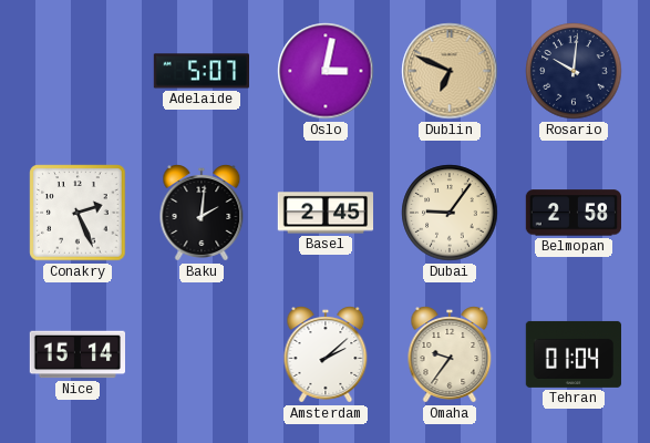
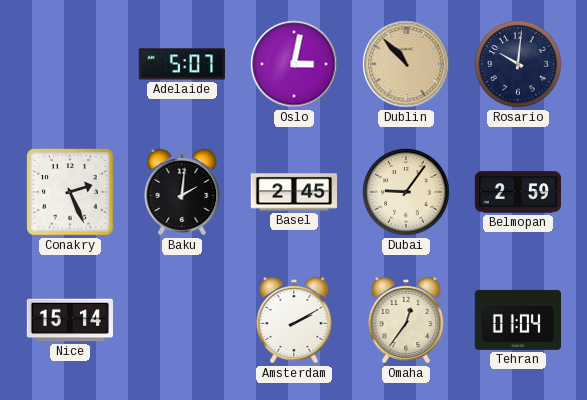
Dublin: 6:49 -> 10:53
Belmopan: 2:58 -> 2:59
Amsterdam: 2:08 -> 2:10
Omaha: 9:36 -> 12:36
